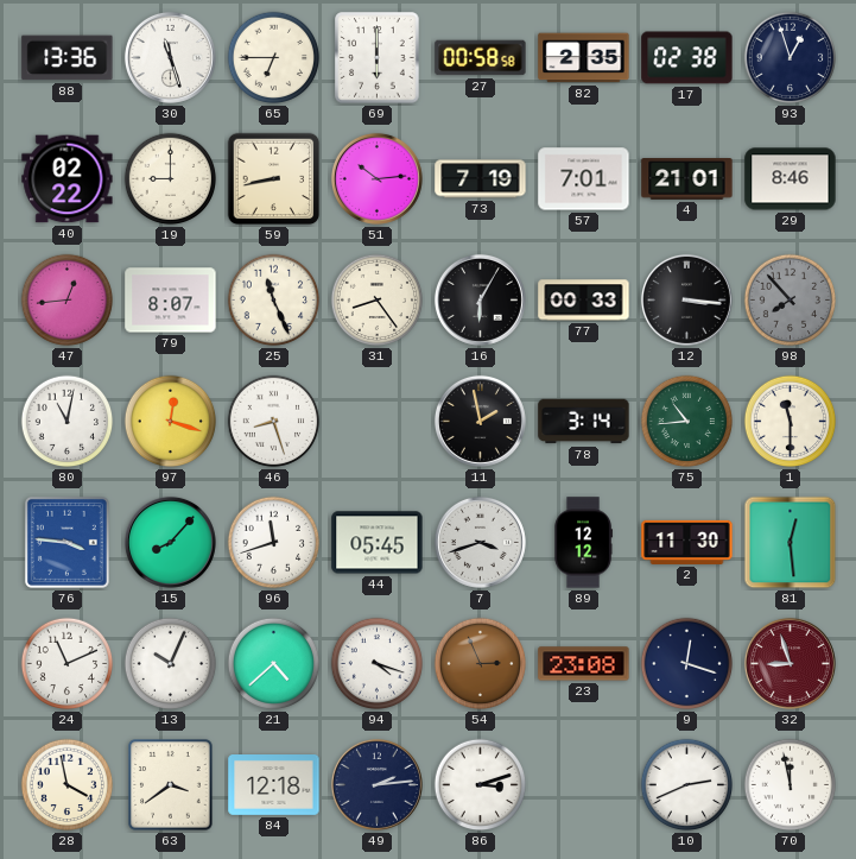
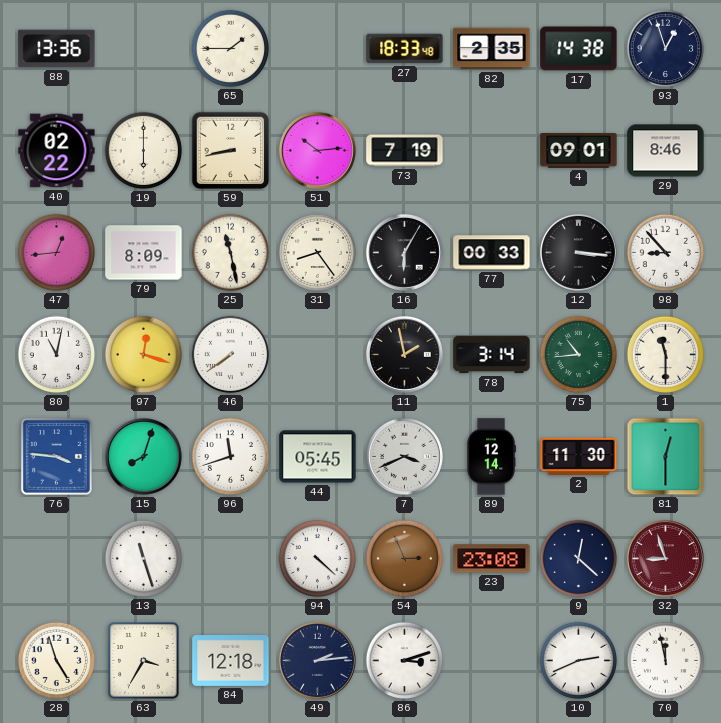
30: 11:27 -> none
65: 6:45 -> 1:45
69: 6:00 -> none
27: 00:58 -> 18:33
17: 02:38 -> 14:38
19: 9:00 -> 6:00
57: 7:01 -> none
4: 21:01 -> 09:01
79: 8:07 -> 8:09
25: 11:26 -> 11:28
98: 7:53 -> 8:53
98 dial: grey -> white
46: 8:27 -> 7:39
15: 8:07 -> 8:03
7: 3:42 -> 3:41
89: 12:12 -> 12:14
81: 12:29 -> 12:30
24: 11:11 -> none
13: 10:04 -> 11:27
21: 4:38 -> none
94: 4:18 -> 4:22
9: 12:18 -> 12:22
28: 3:58 -> 4:57
63: 3:39 -> 3:35
